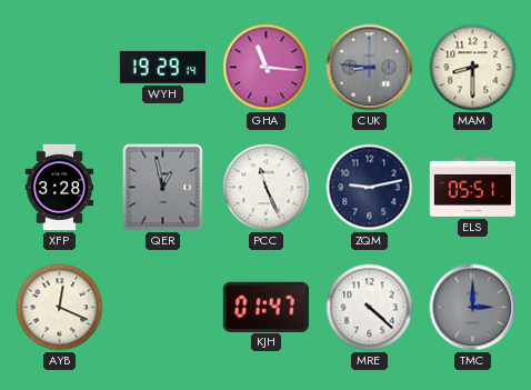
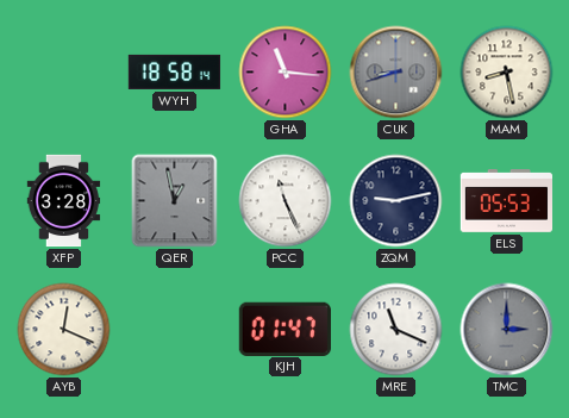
WYH: 19:29 -> 18:58
CUK: 8:46 -> 8:42
MAM: 8:30 -> 8:28
ELS: 05:51 -> 05:53
MRE: 4:22 -> 11:19
